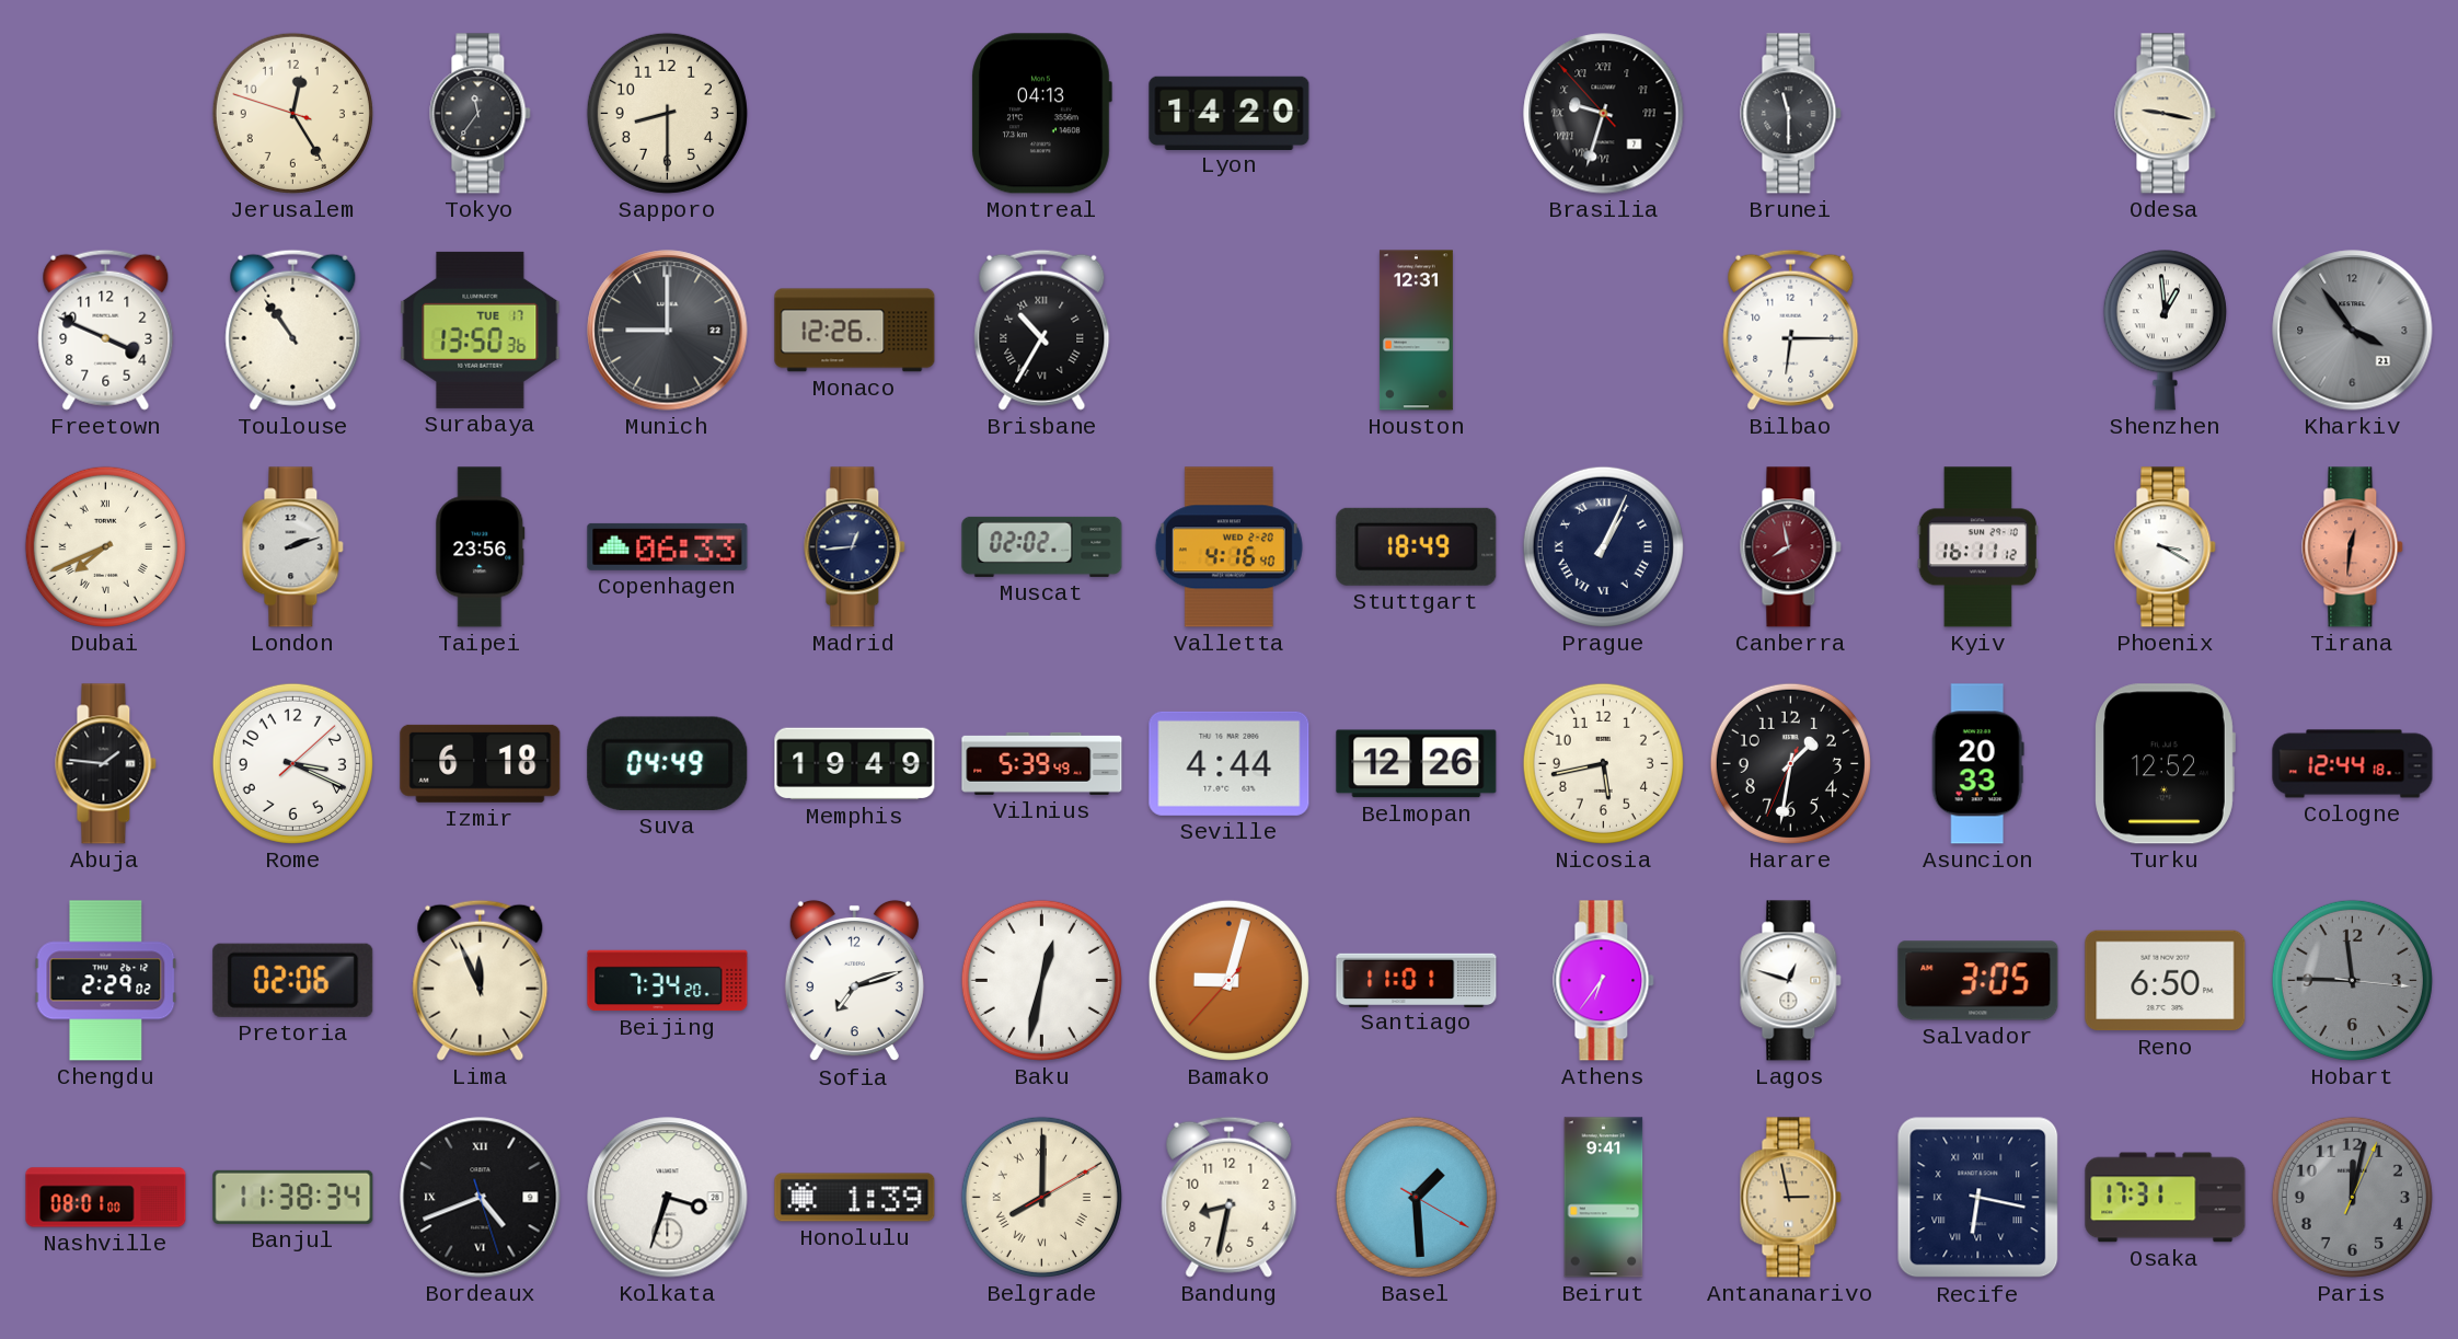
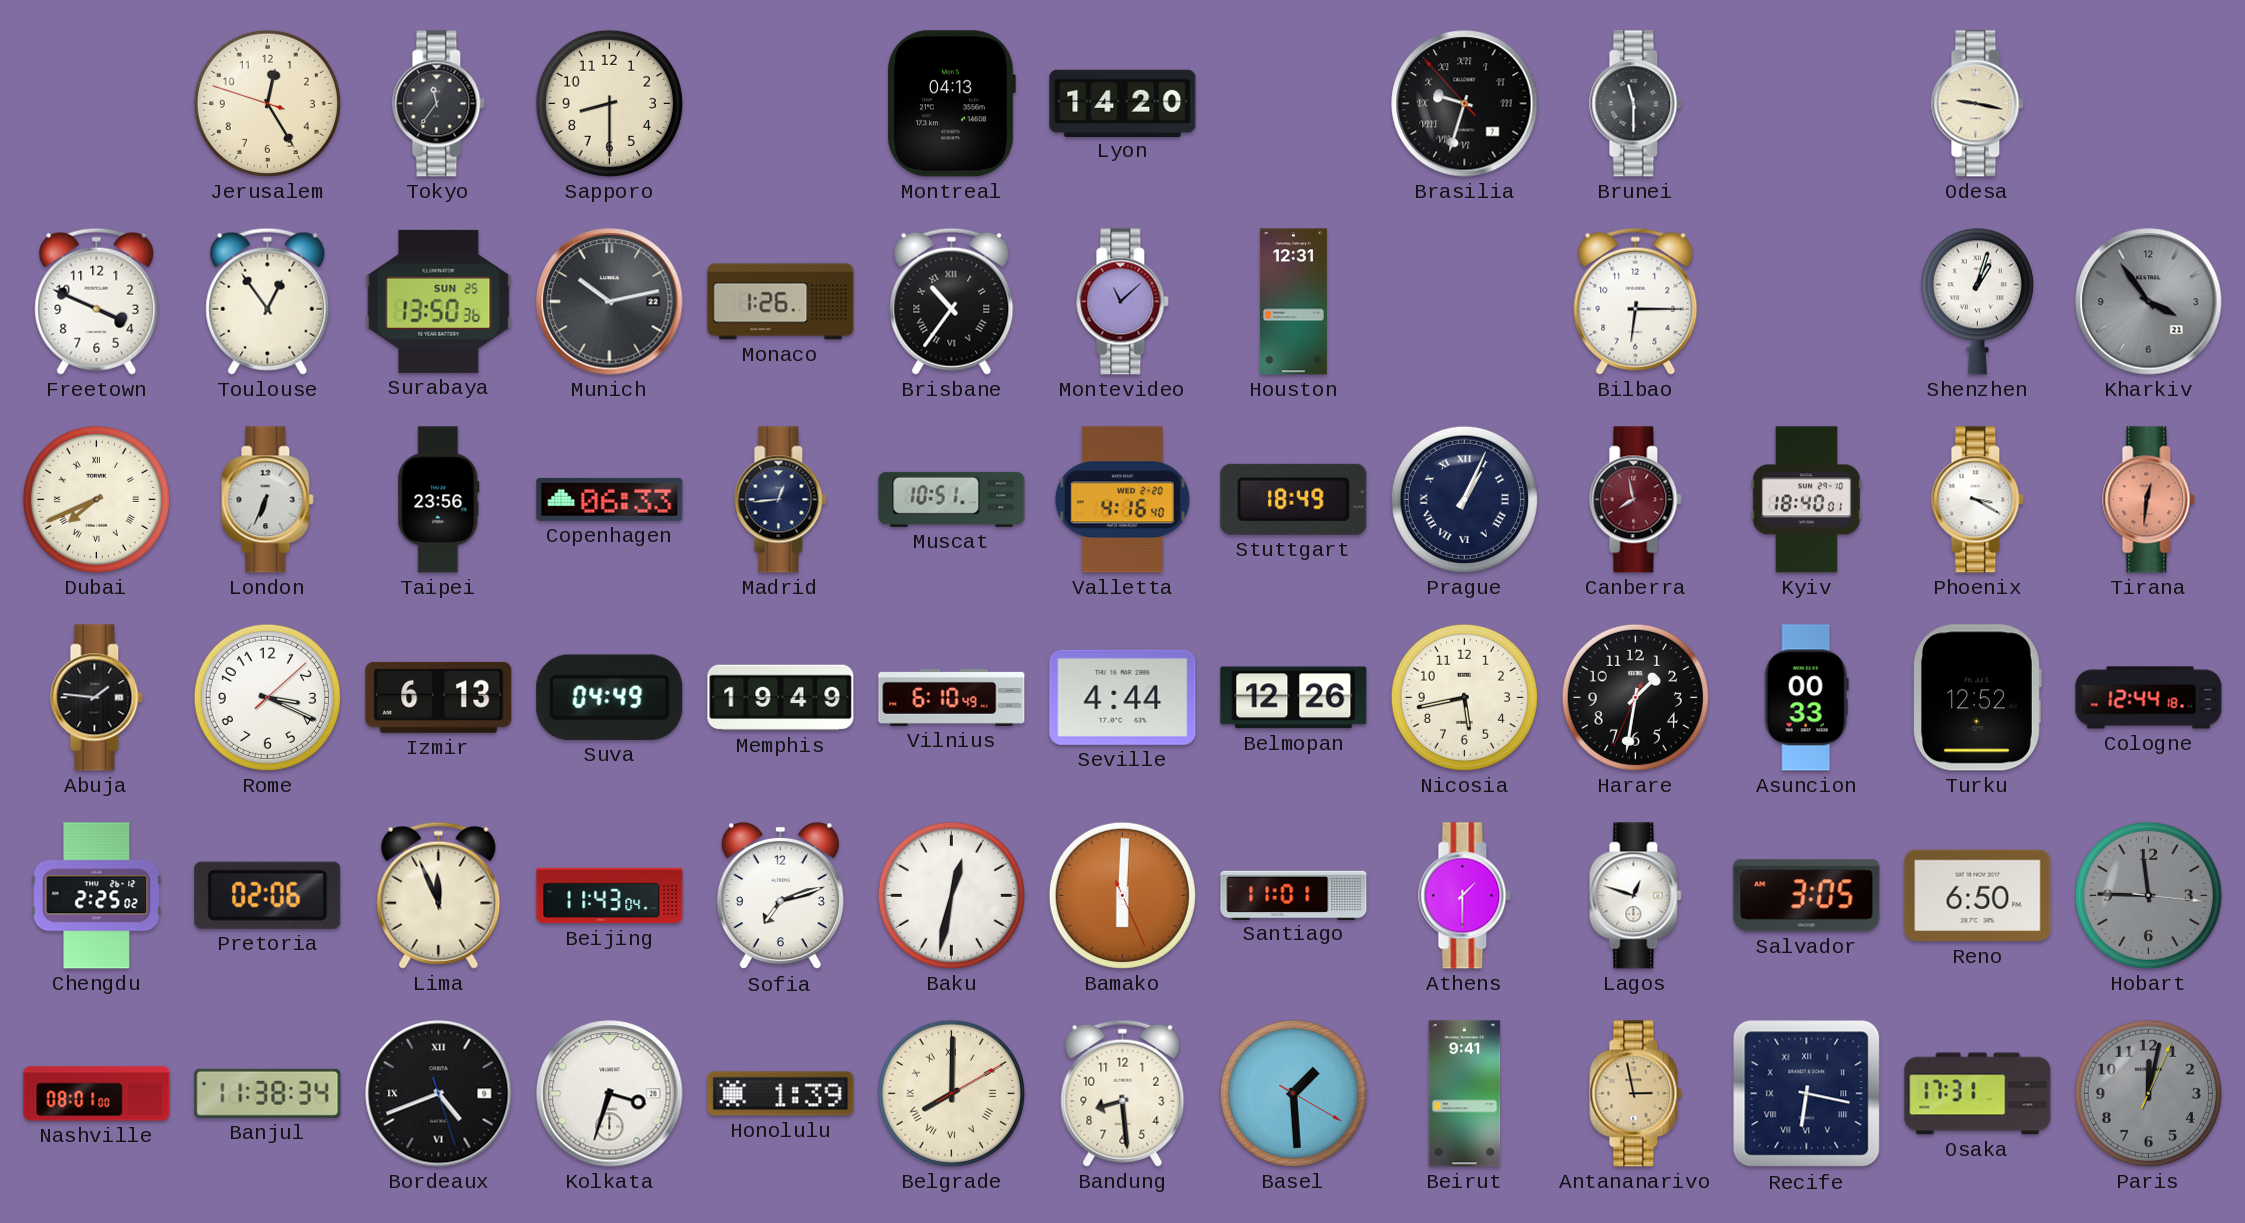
Toulouse: 10:54 -> 12:54
Surabaya date: TUE 17 -> SUN 25
Munich: 9:00 -> 10:13
Monaco: 12:26 -> 1:26
Brisbane: 10:35 -> 10:36
Montevideo: none -> 11:08
Shenzhen: 12:59 -> 1:03
London: 2:12 -> 6:34
Muscat: 02:02 -> 10:51
Kyiv: 16:11 -> 18:40
Izmir: 6:18 -> 6:13
Vilnius: 5:39 -> 6:10
Asuncion: 20:33 -> 00:33
Chengdu: 2:29 -> 2:25
Beijing: 7:34 -> 11:43
Bamako: 9:02 -> 6:00
Athens: 6:36 -> 1:30
Bandung: 8:32 -> 8:29
